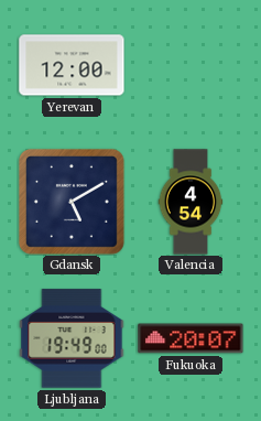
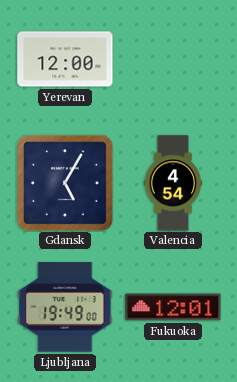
Gdansk: 5:10 -> 5:05
Fukuoka: 20:07 -> 12:01
